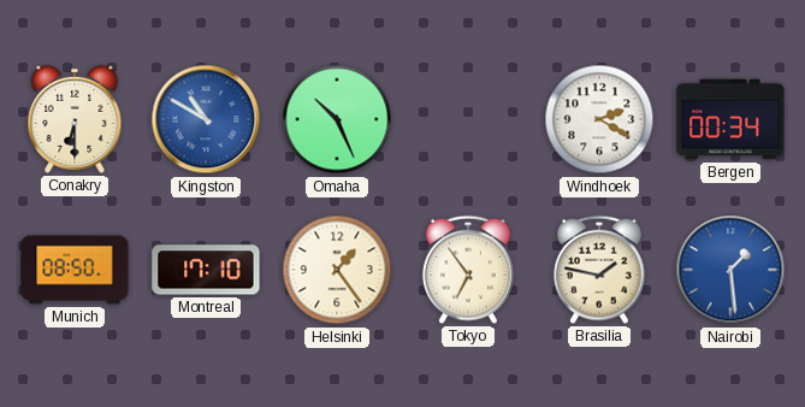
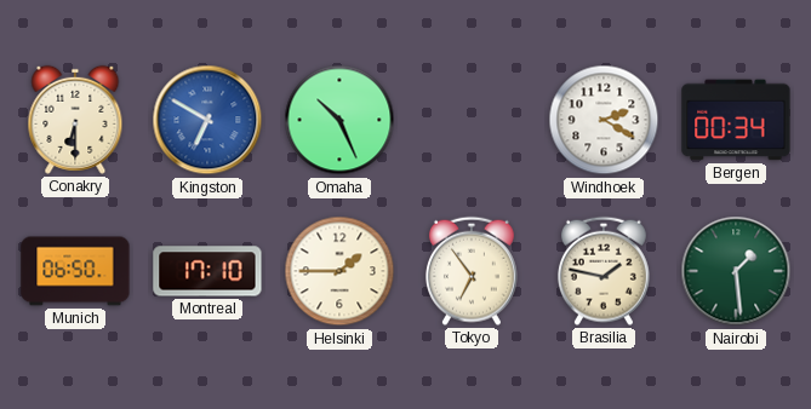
Kingston: 10:50 -> 6:50
Munich: 08:50 -> 06:50
Helsinki: 1:24 -> 1:45
Nairobi dial: blue -> green
